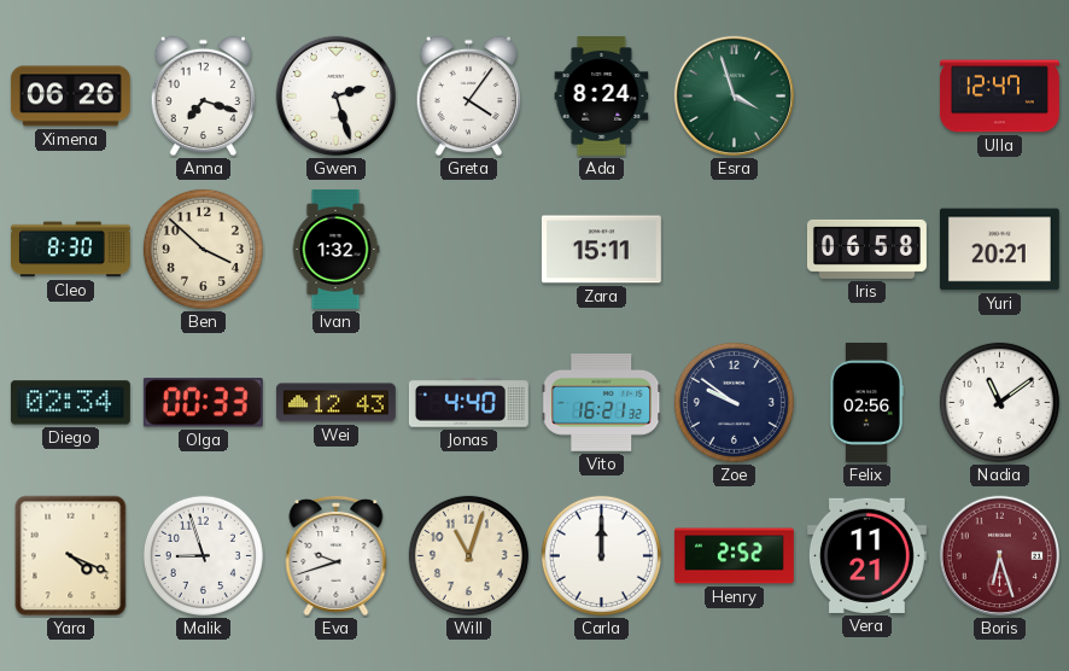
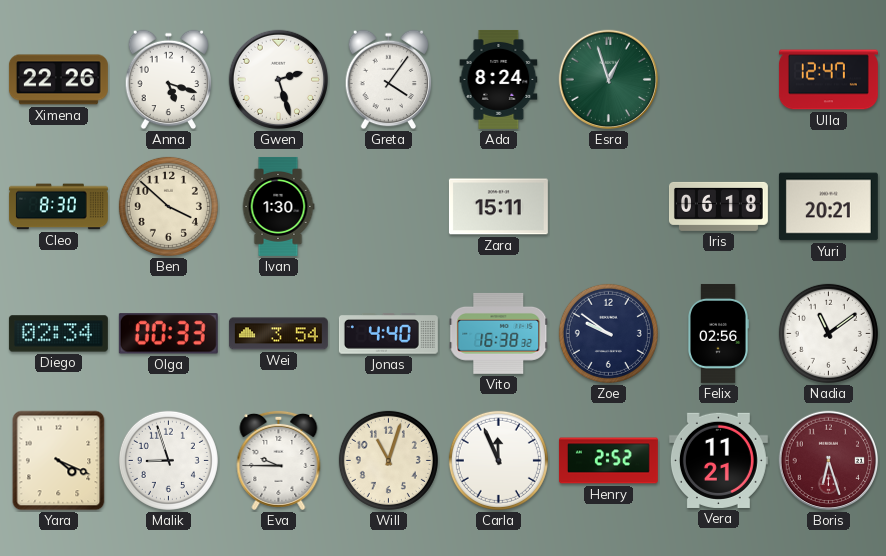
Ximena: 06:26 -> 22:26
Anna: 7:18 -> 5:18
Esra: 3:57 -> 12:57
Ivan: 1:32 -> 1:30
Iris: 06:58 -> 06:18
Wei: 12:43 -> 3:54
Vito: 16:21 -> 16:38
Eva: 9:42 -> 9:45
Carla: 12:00 -> 11:56
